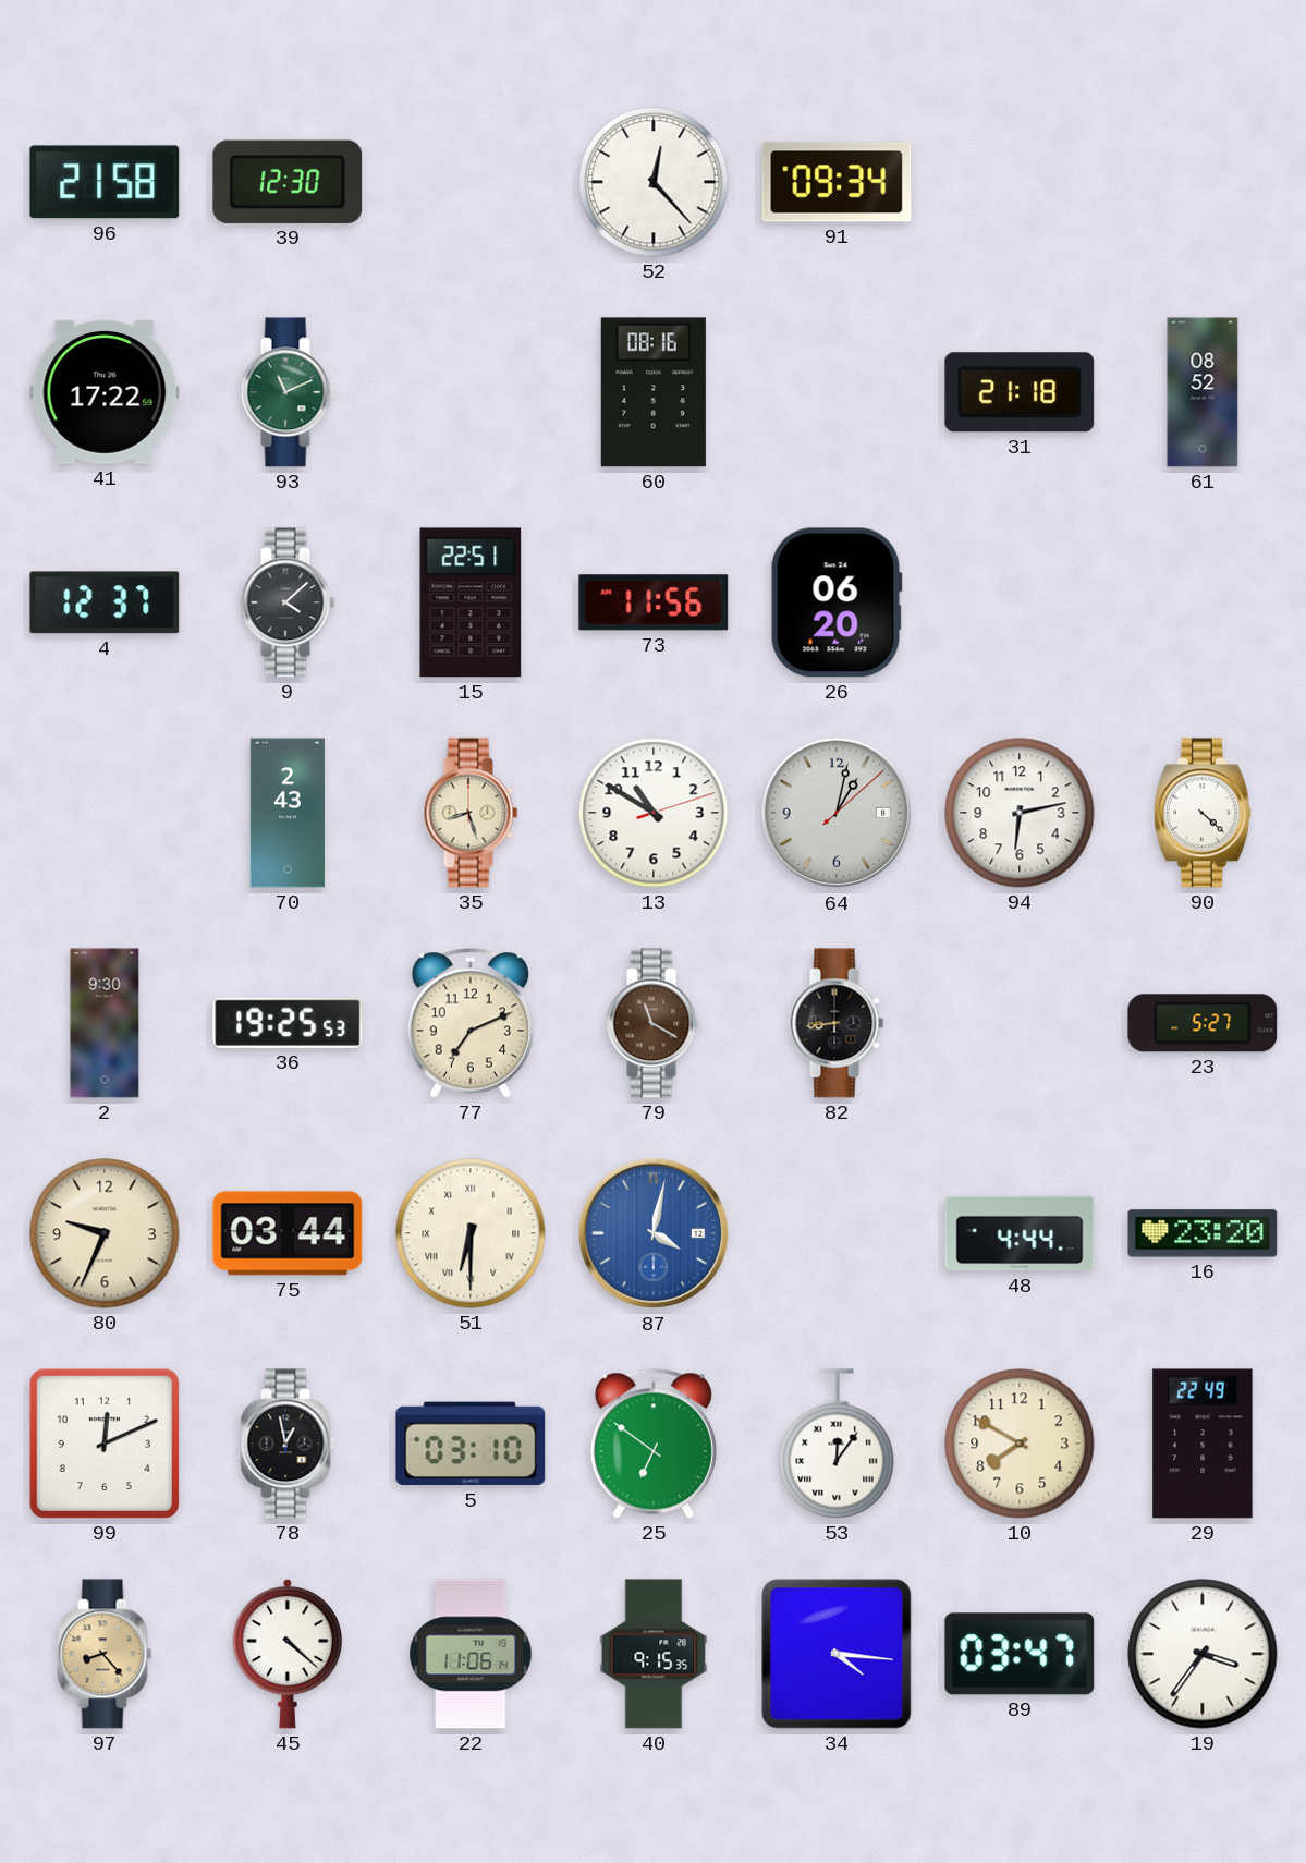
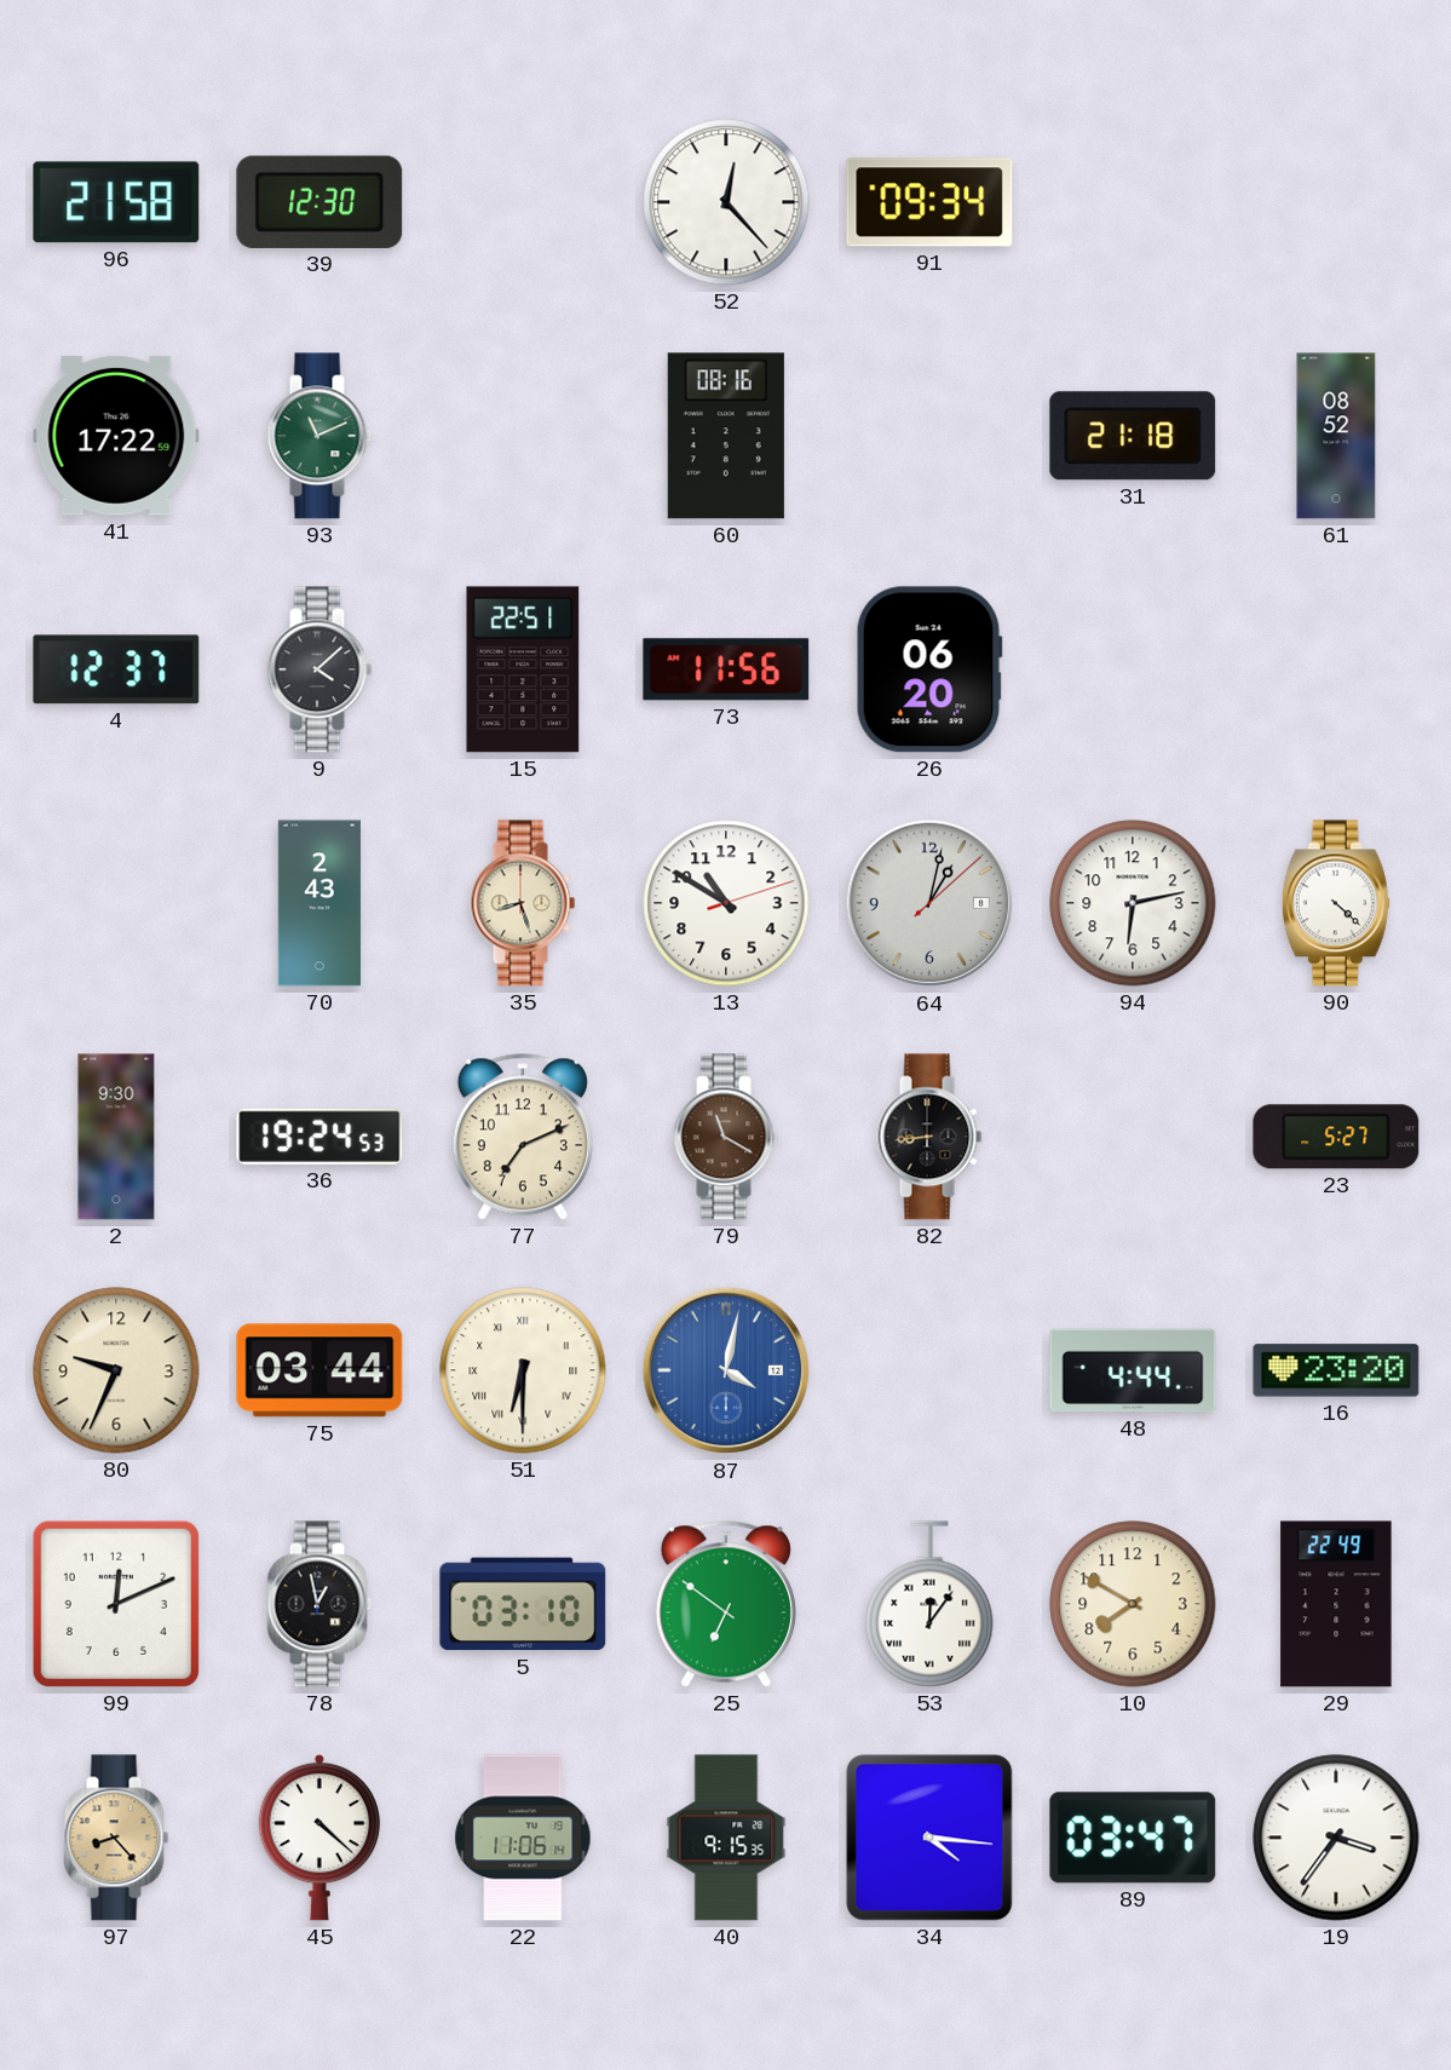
36: 19:25 -> 19:24
